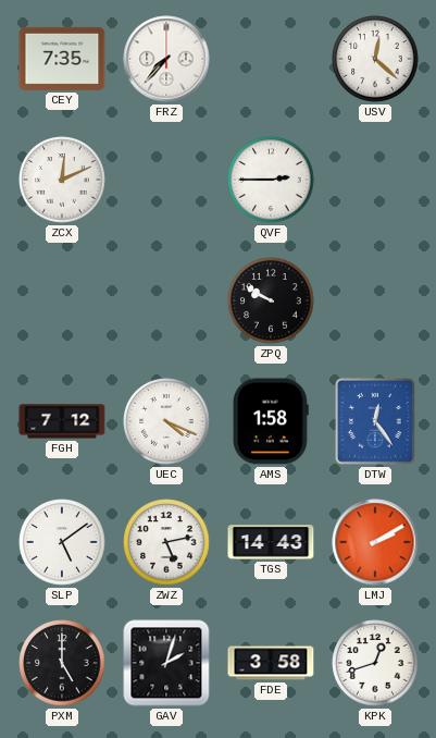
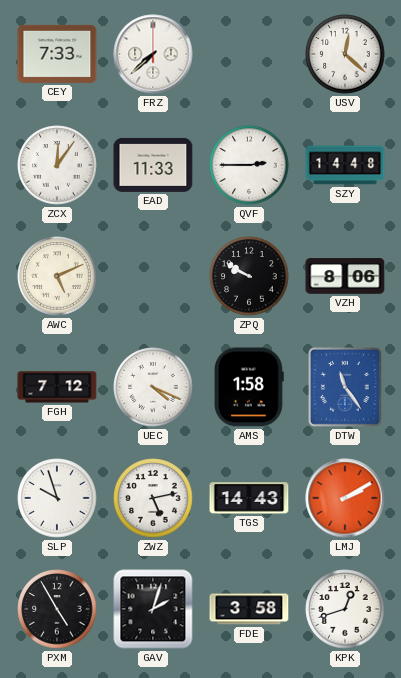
CEY: 7:35 -> 7:33
FRZ: 7:37 -> 7:38
ZCX: 12:11 -> 12:06
EAD: none -> 11:33
SZY: none -> 14:48
AWC: none -> 5:11
VZH: none -> 8:06
DTW: 12:24 -> 11:24
SLP: 5:09 -> 9:57
PXM: 5:00 -> 4:55
